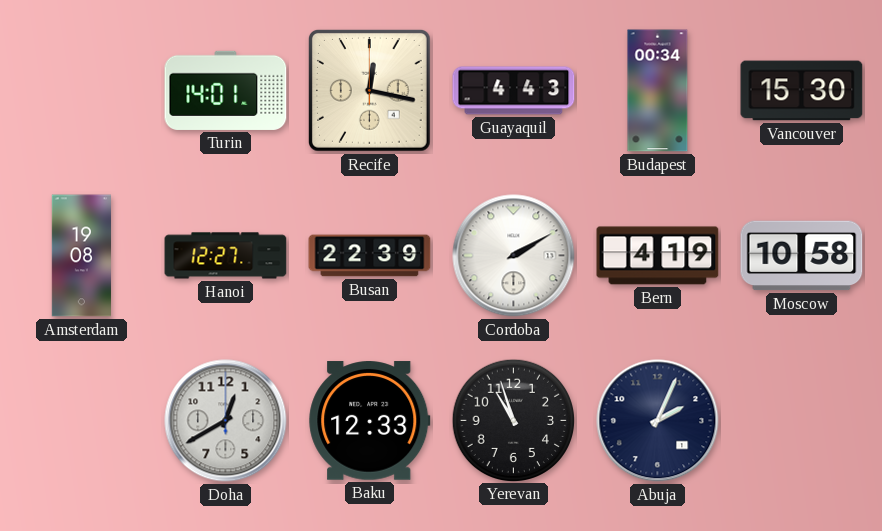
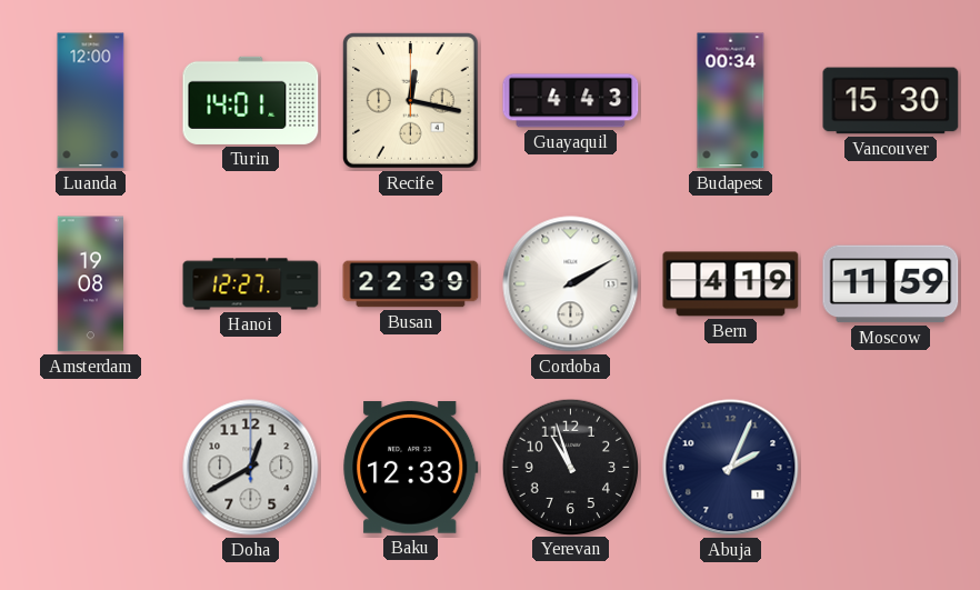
Luanda: none -> 12:00
Moscow: 10:58 -> 11:59
